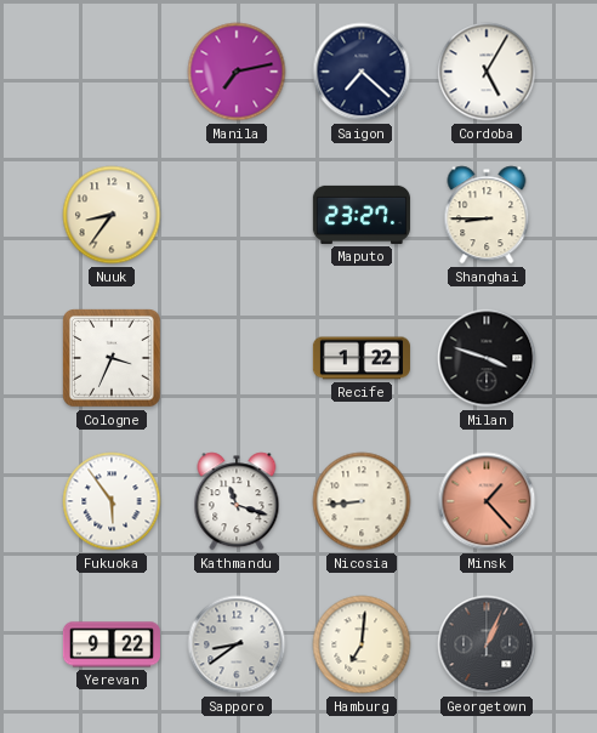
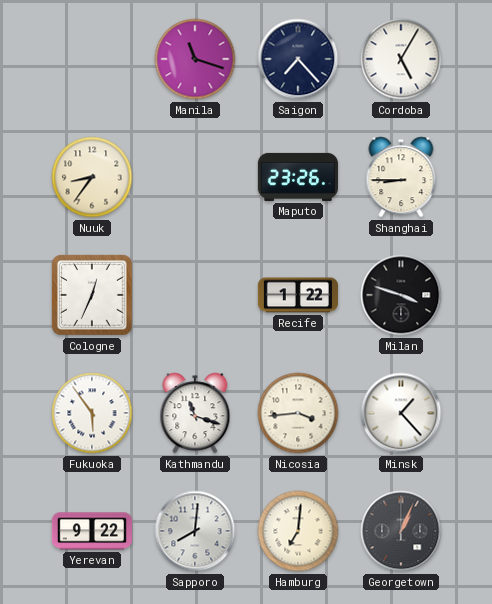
Manila: 7:13 -> 11:18
Saigon: 7:22 -> 7:23
Maputo: 23:27 -> 23:26
Cologne: 3:34 -> 12:34
Nicosia: 8:44 -> 3:44
Minsk dial: salmon -> white
Sapporo: 8:39 -> 8:01
